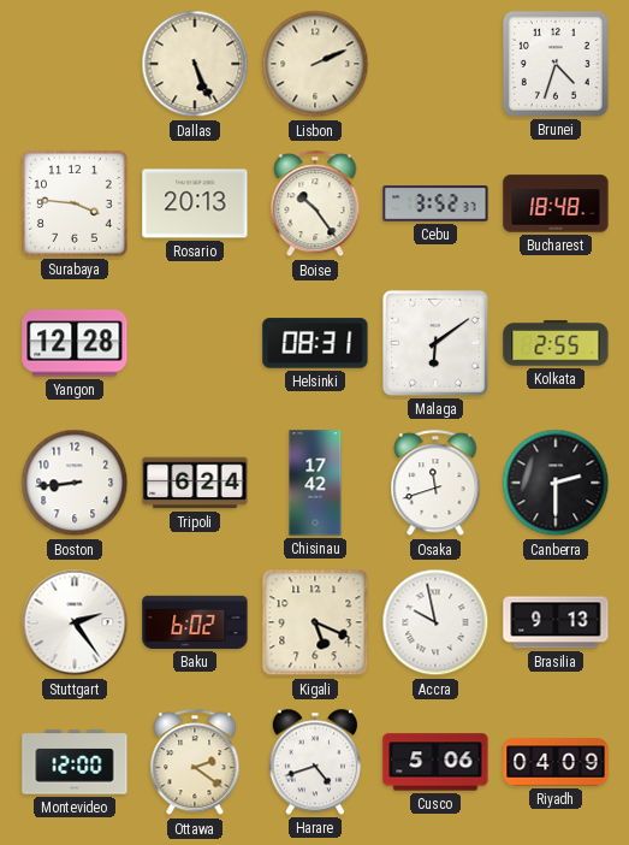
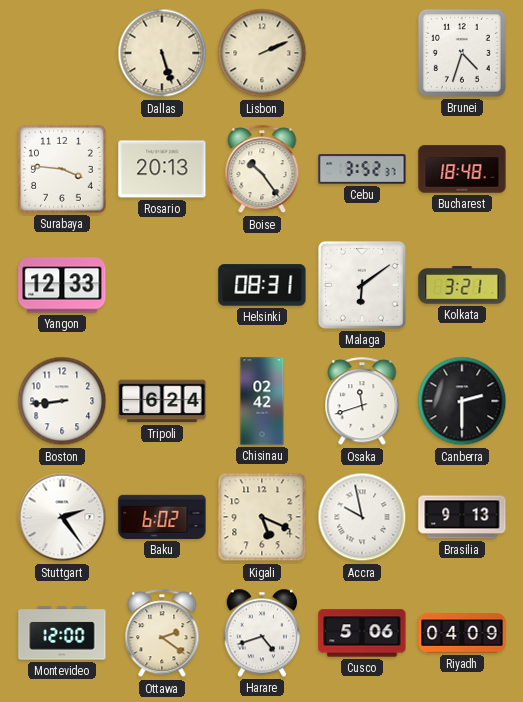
Dallas: 5:26 -> 5:27
Yangon: 12:28 -> 12:33
Kolkata: 2:55 -> 3:21
Chisinau: 17:42 -> 02:42
